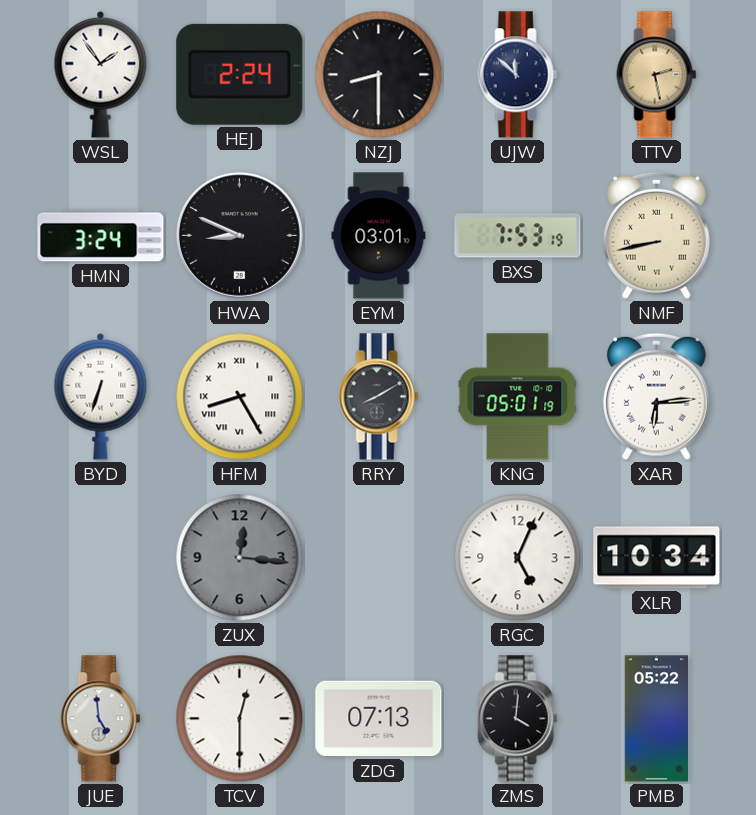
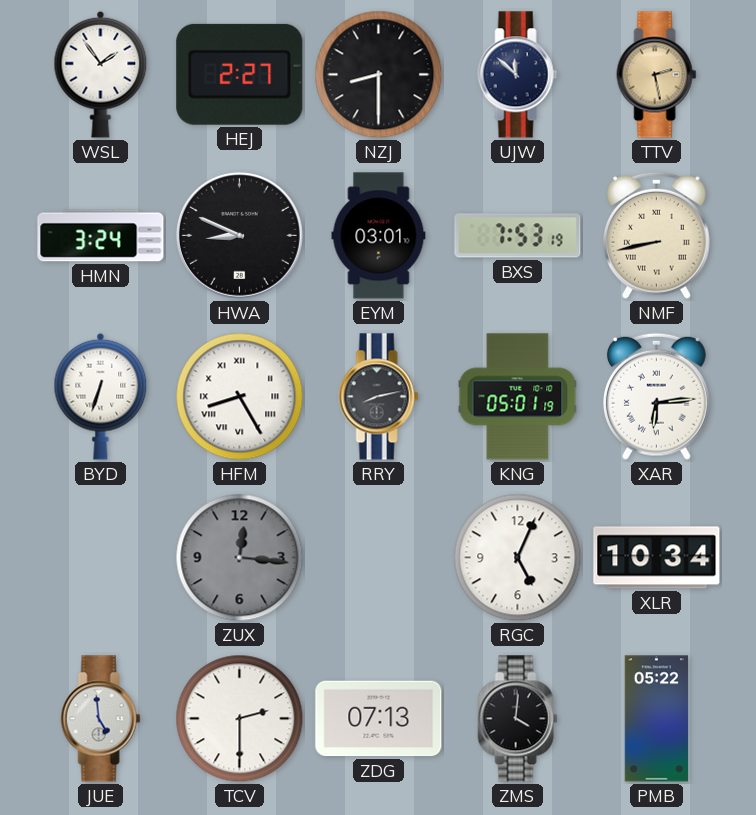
HEJ: 2:24 -> 2:27
RRY: 8:10 -> 8:13
TCV: 12:30 -> 2:30
